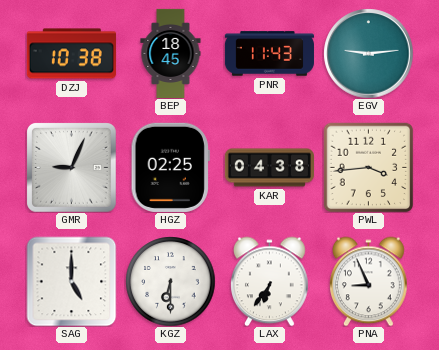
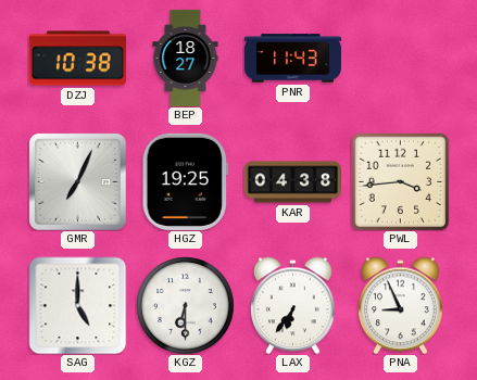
BEP: 18:45 -> 18:27
EGV: 9:14 -> none
GMR: 9:04 -> 7:04
HGZ: 02:25 -> 19:25
